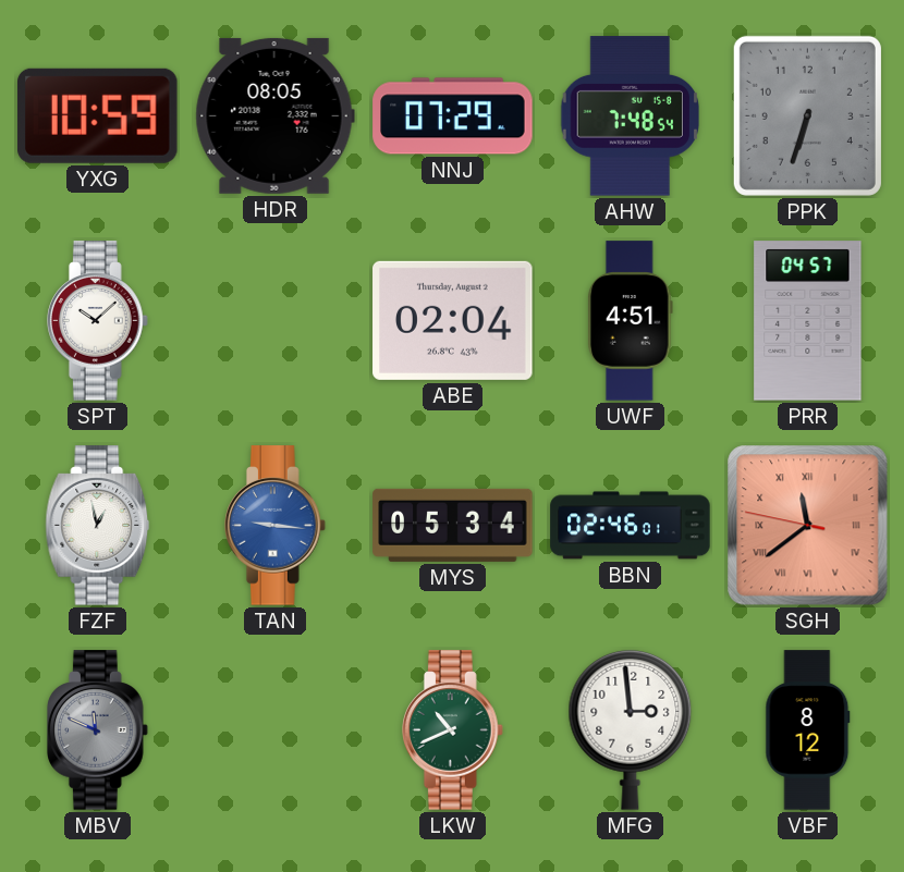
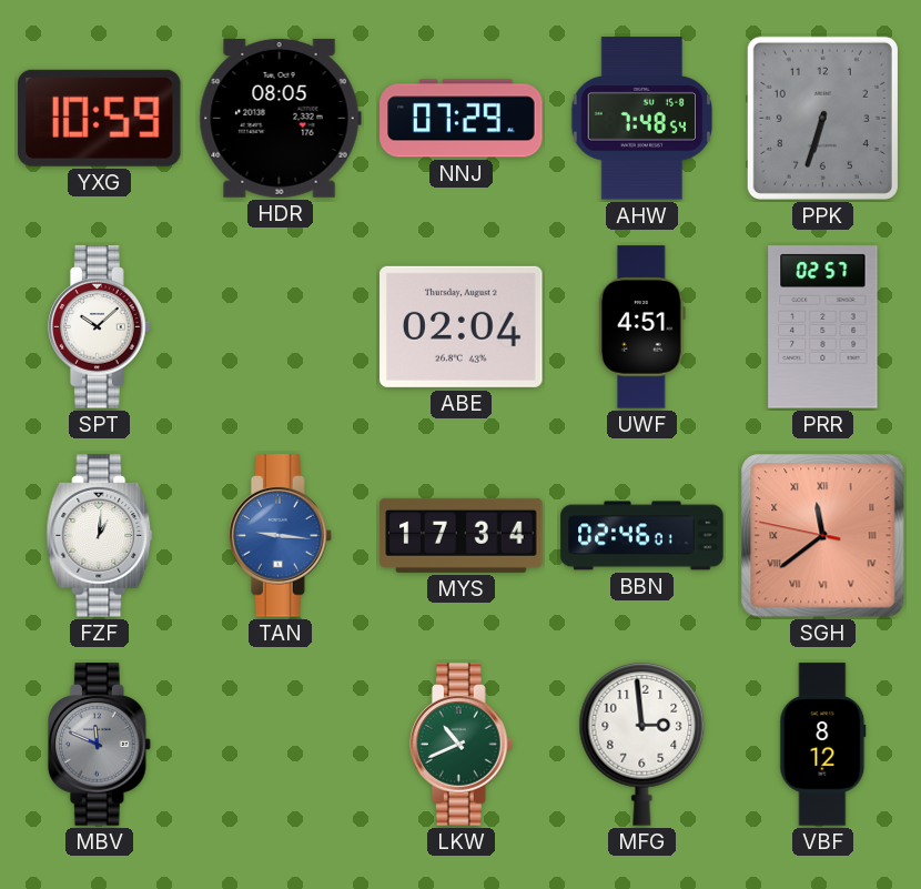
PRR: 04:57 -> 02:57
FZF: 12:58 -> 1:01
MYS: 05:34 -> 17:34
